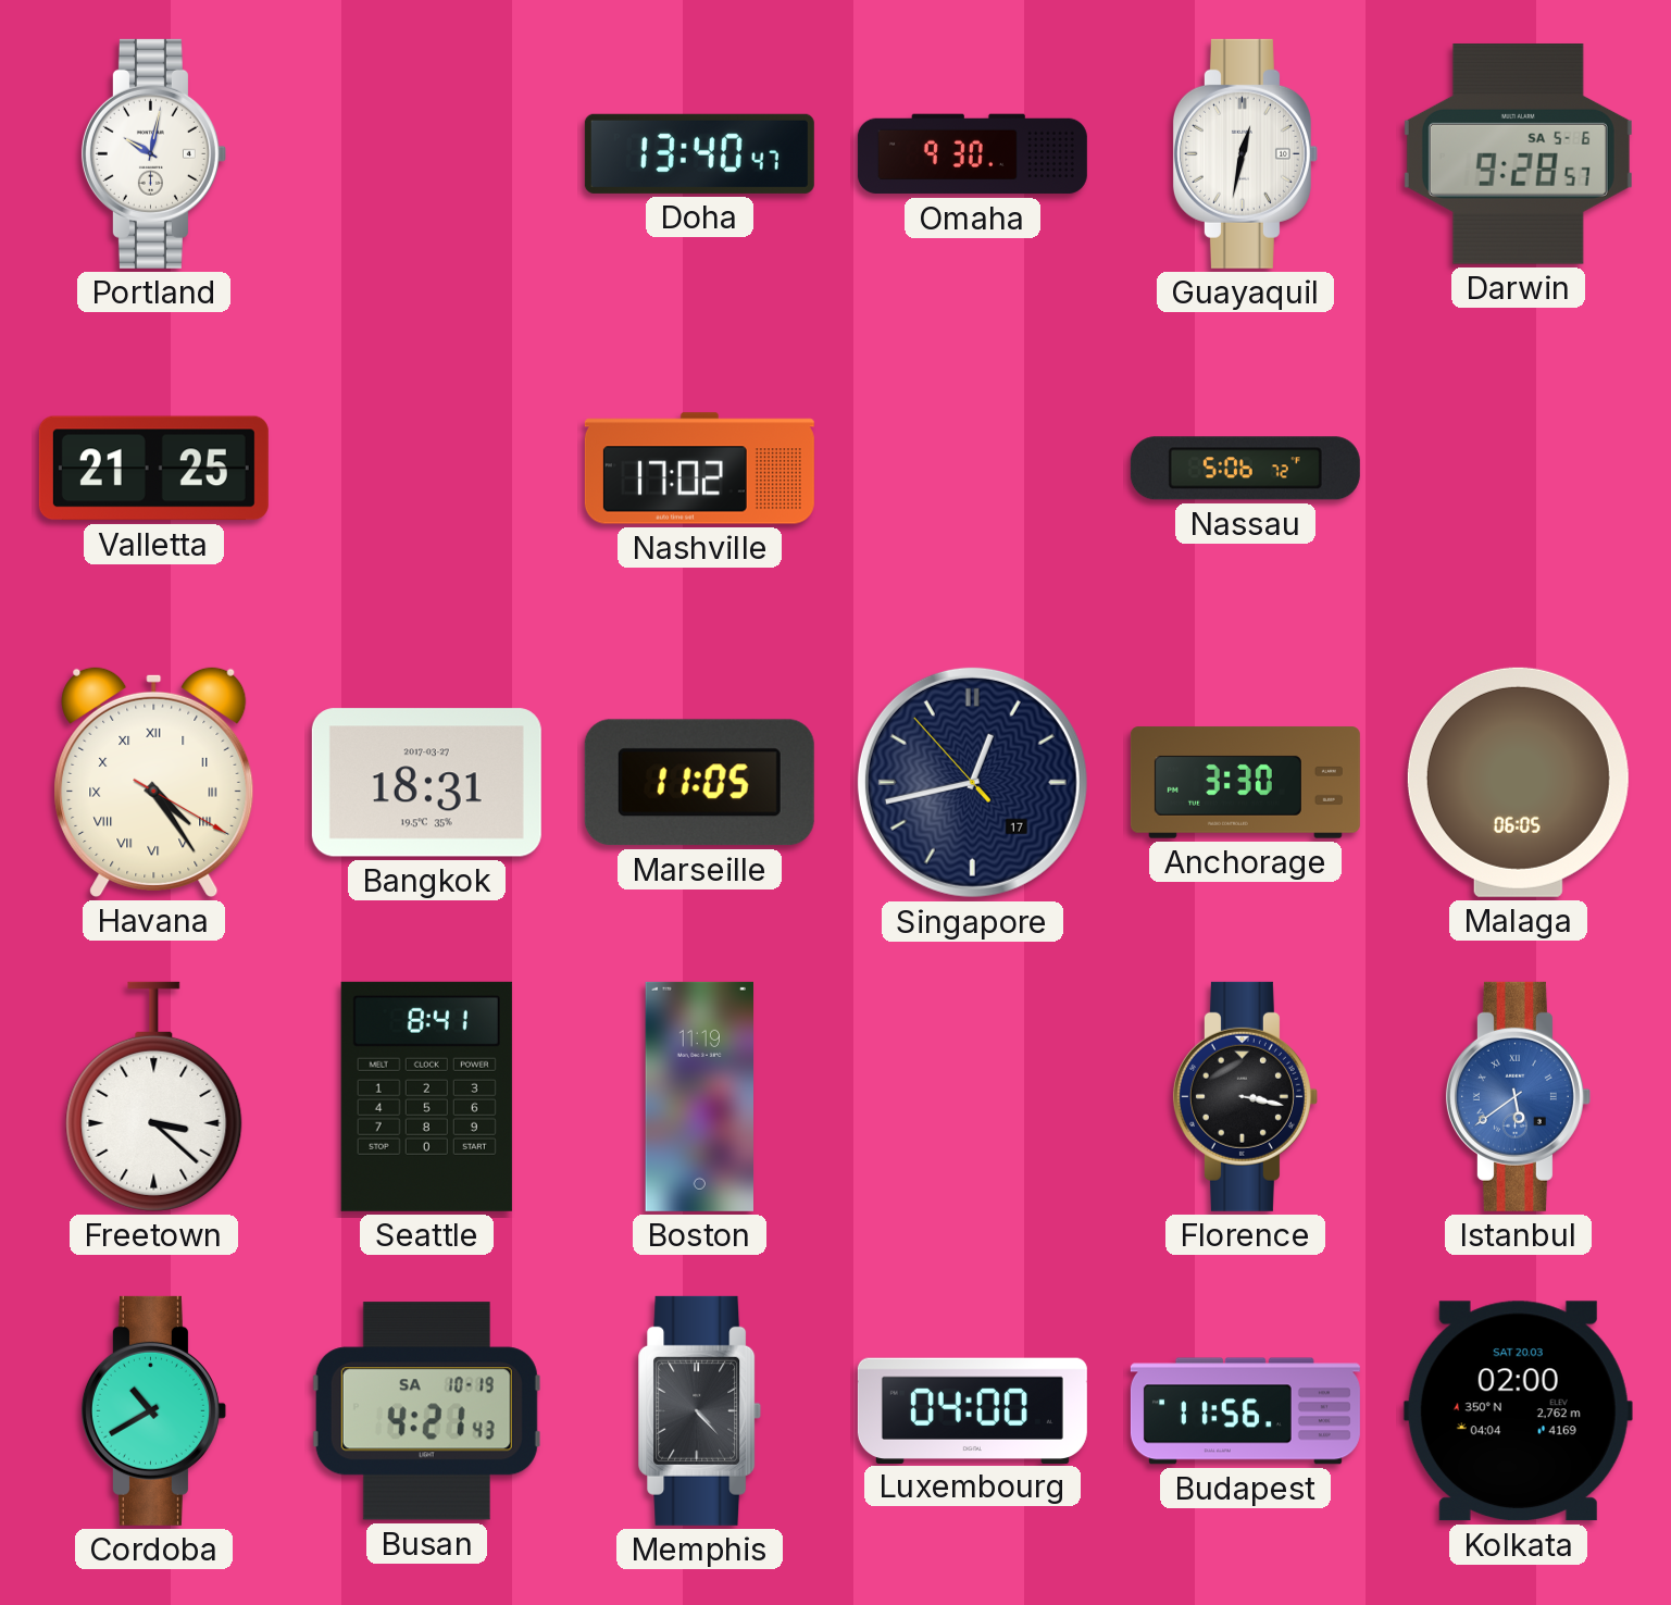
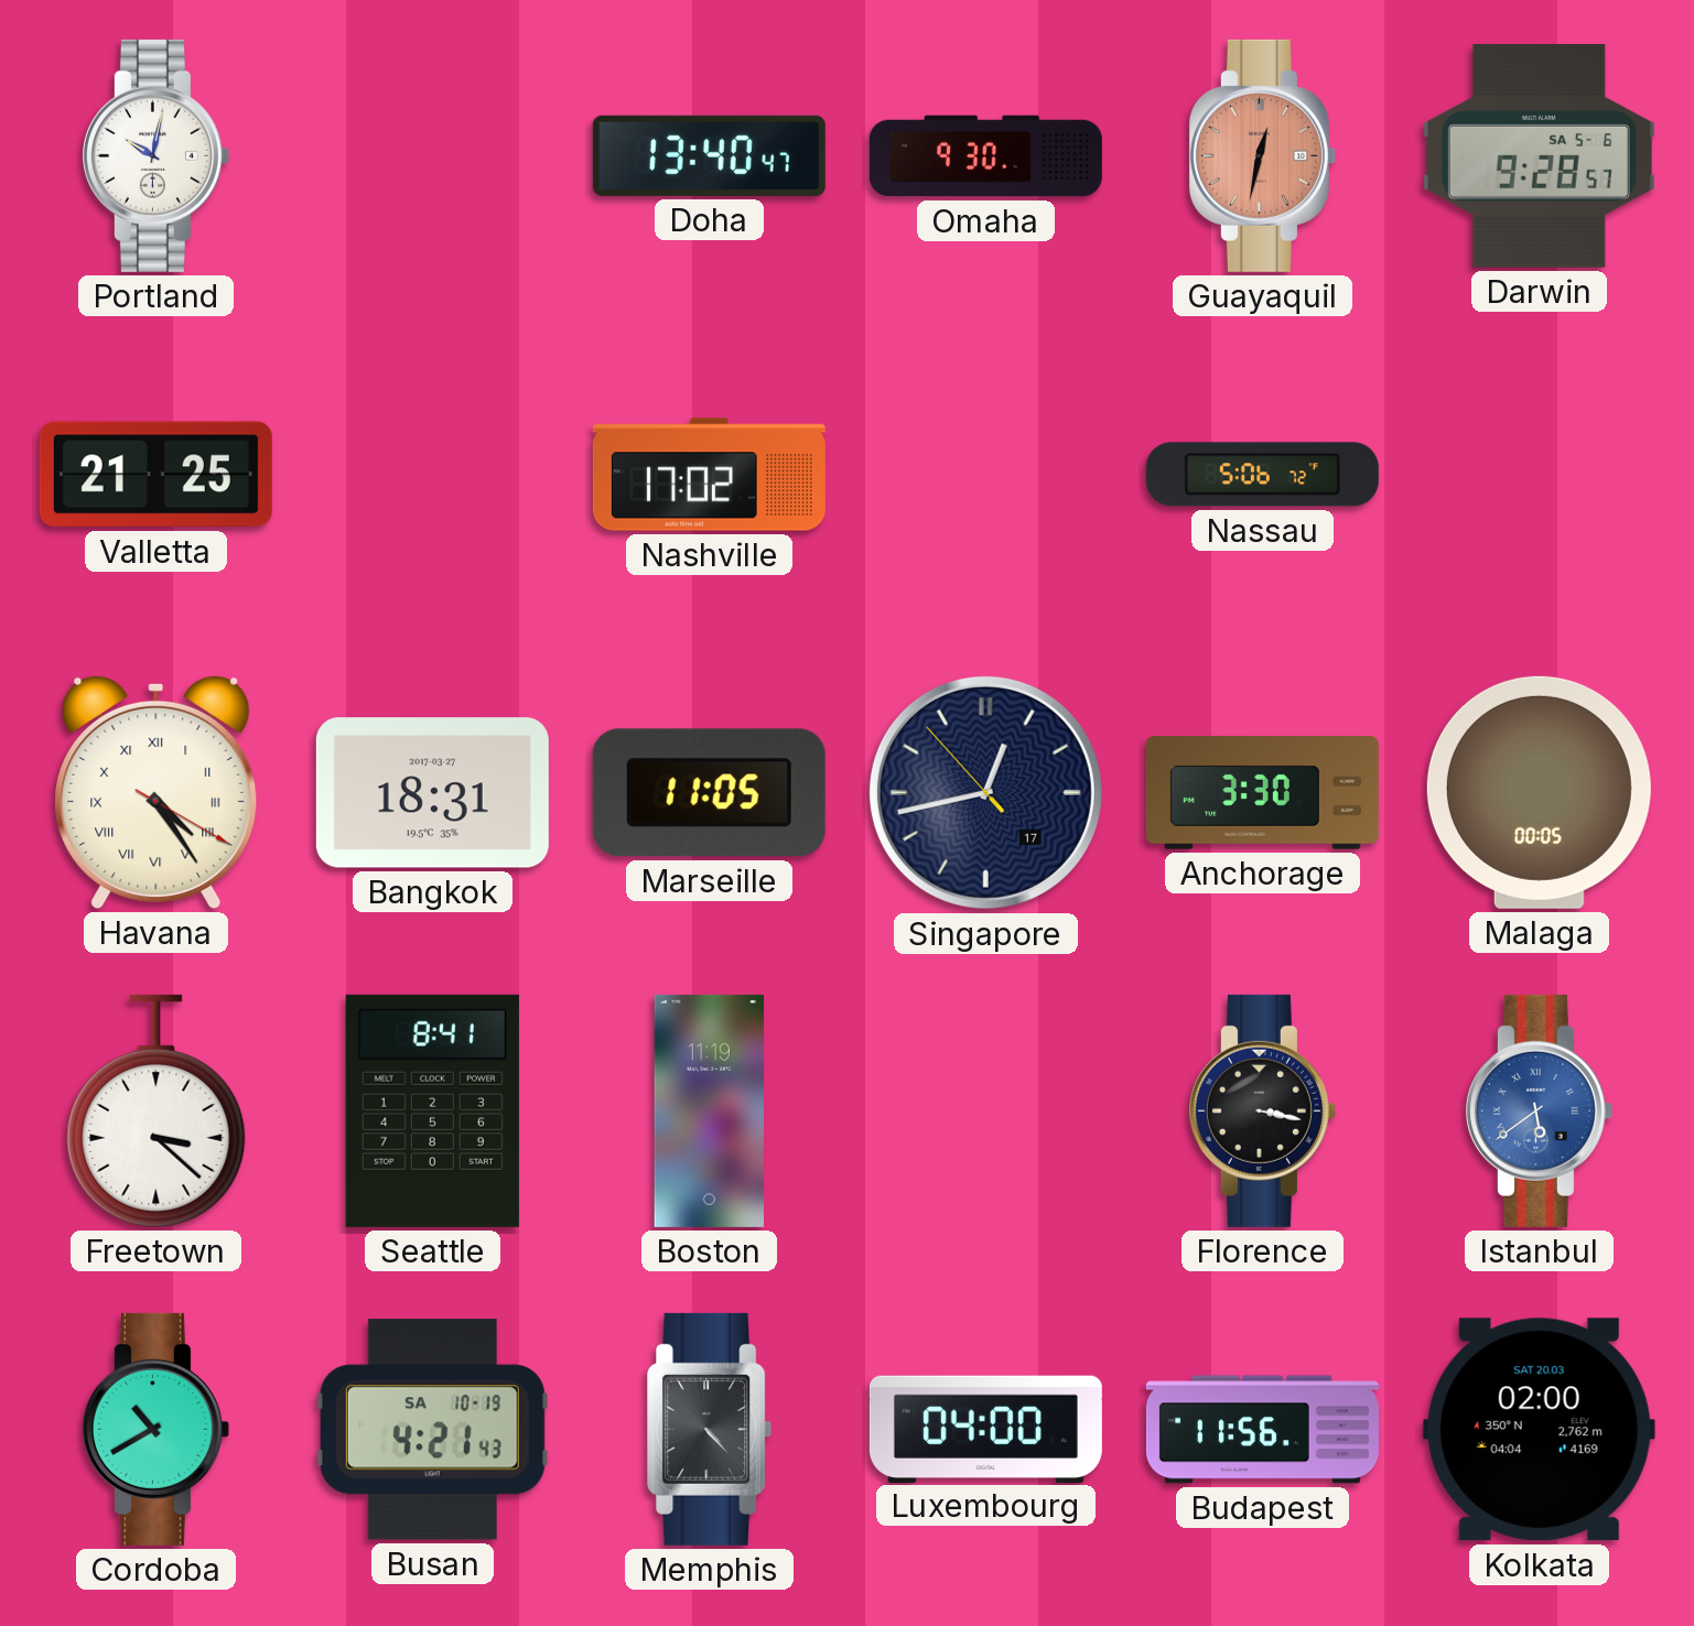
Guayaquil dial: white -> salmon
Malaga: 06:05 -> 00:05
